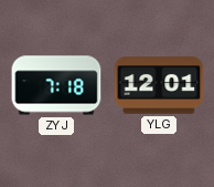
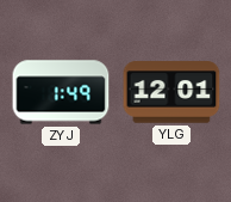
ZYJ: 7:18 -> 1:49
